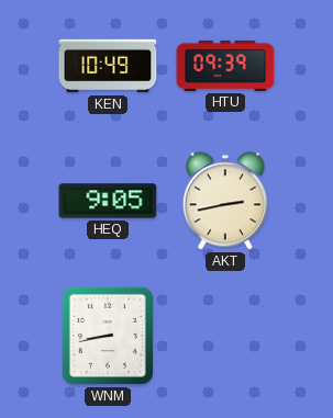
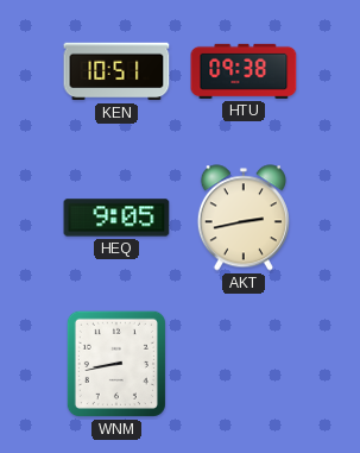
KEN: 10:49 -> 10:51
HTU: 09:39 -> 09:38
